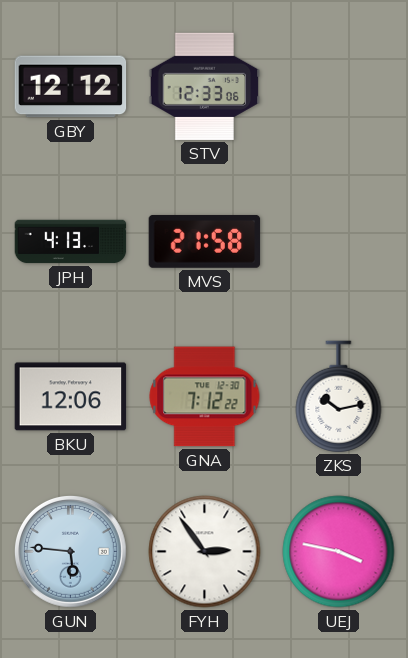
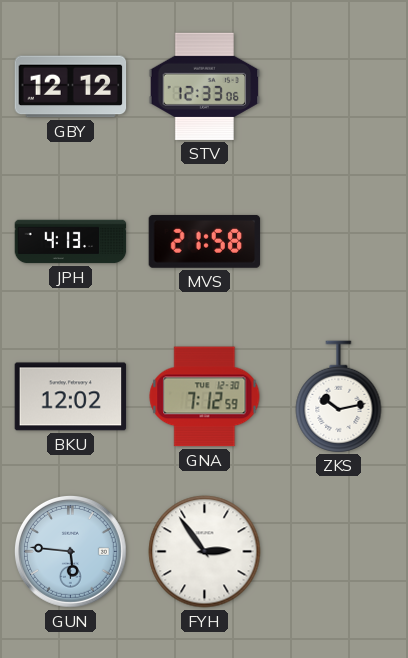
BKU: 12:06 -> 12:02
GNA: 7:12:22 -> 7:12:59
UEJ: 3:47 -> none
